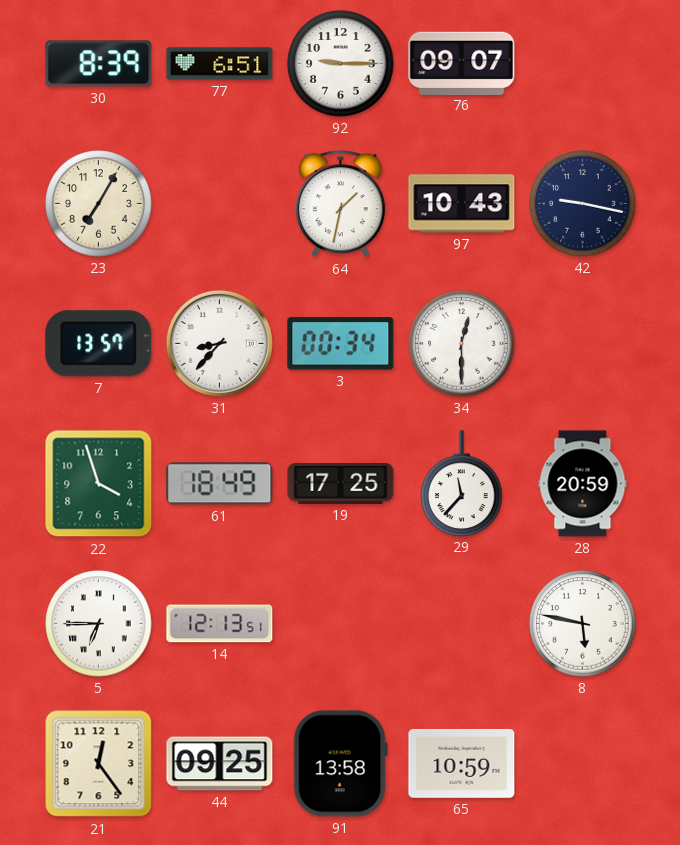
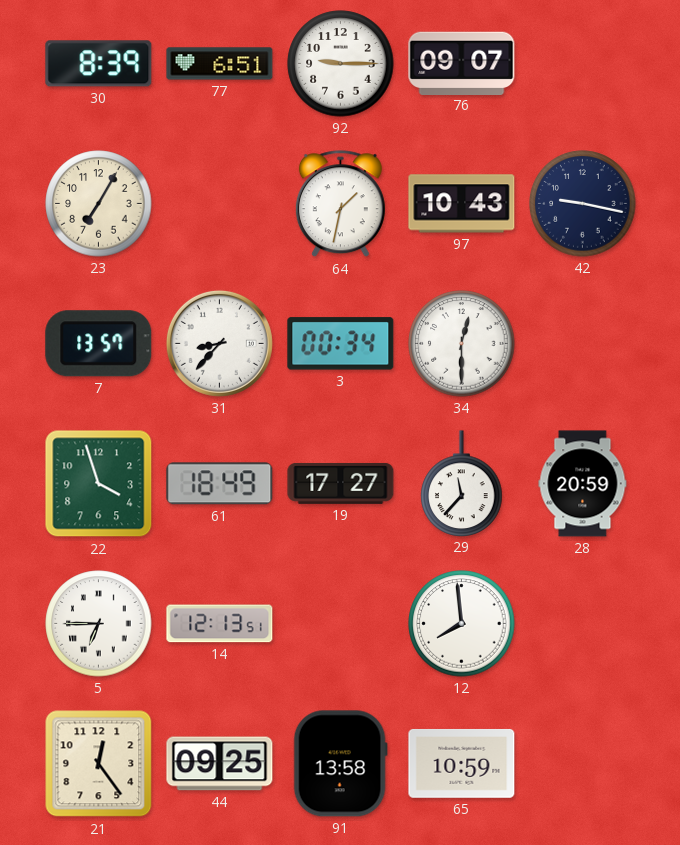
19: 17:25 -> 17:27
12: none -> 7:59
8: 5:47 -> none
